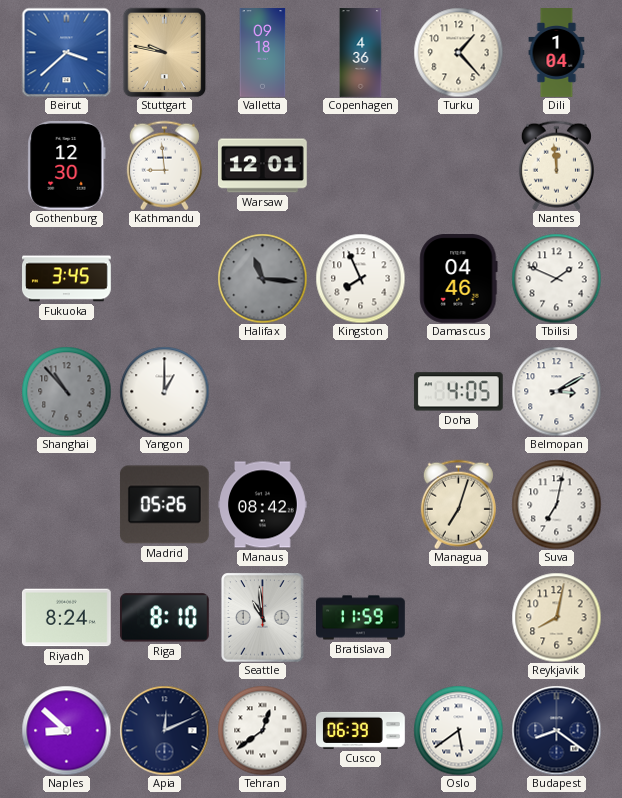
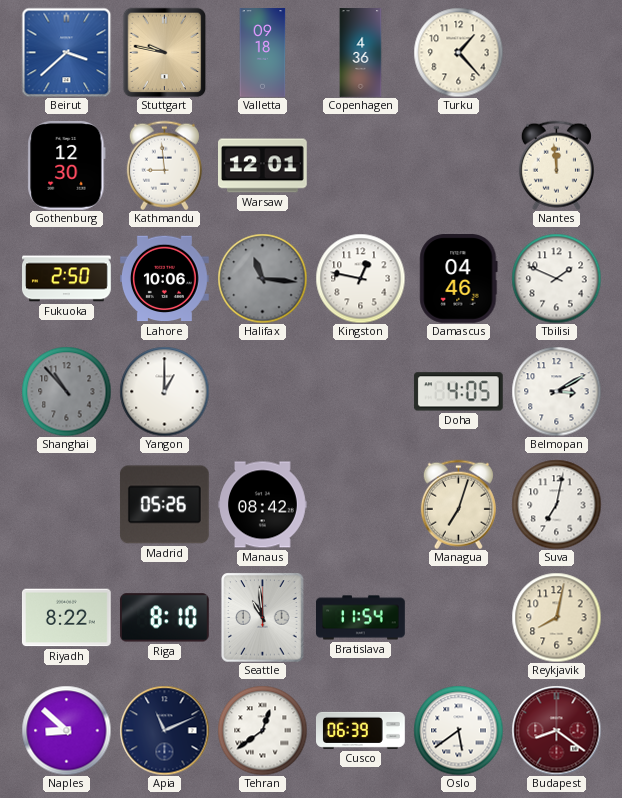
Dili: 1:04 -> none
Fukuoka: 3:45 -> 2:50
Lahore: none -> 10:06
Kingston: 7:56 -> 12:47
Riyadh: 8:24 -> 8:22
Bratislava: 11:59 -> 11:54
Apia: 12:11 -> 11:11
Budapest dial: navy -> burgundy
